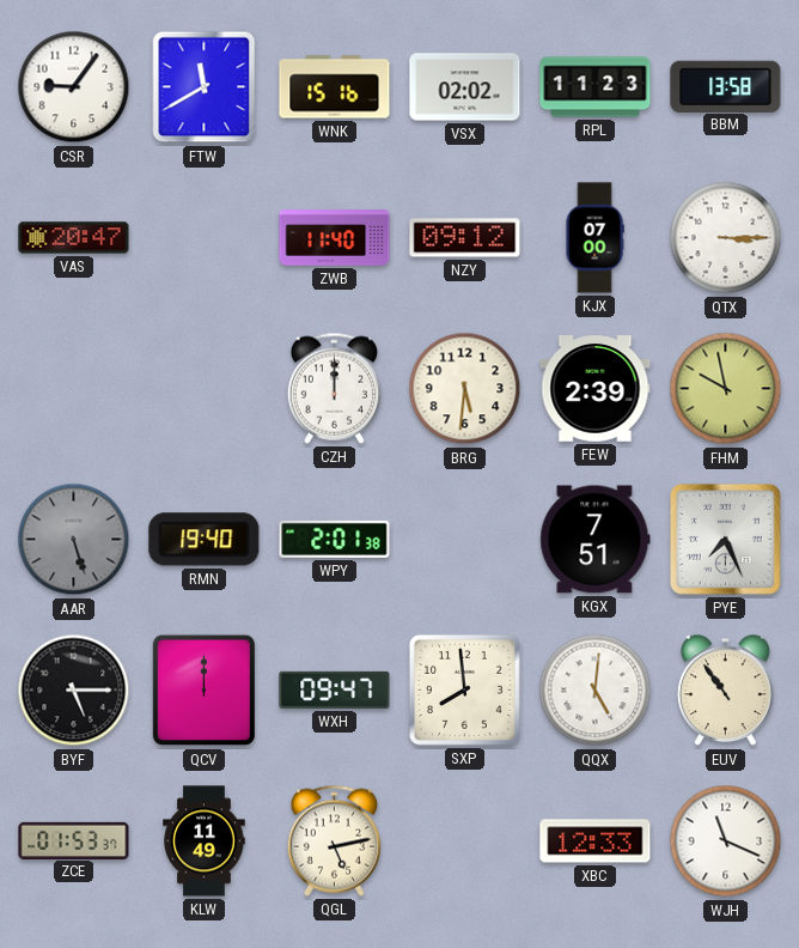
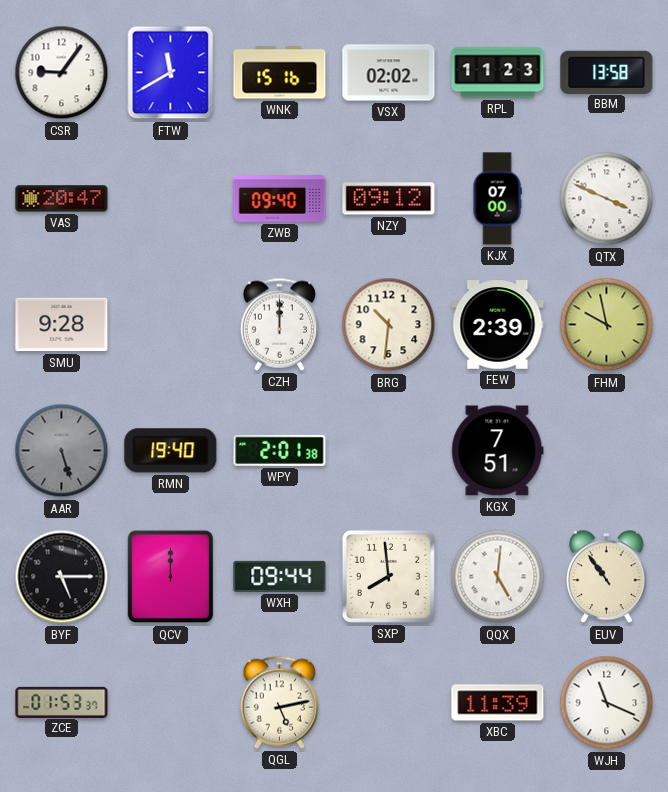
ZWB: 11:40 -> 09:40
QTX: 3:15 -> 3:49
SMU: none -> 9:28
BRG: 5:31 -> 10:31
PYE: 7:26 -> none
WXH: 09:47 -> 09:44
KLW: 11:49 -> none
XBC: 12:33 -> 11:39
